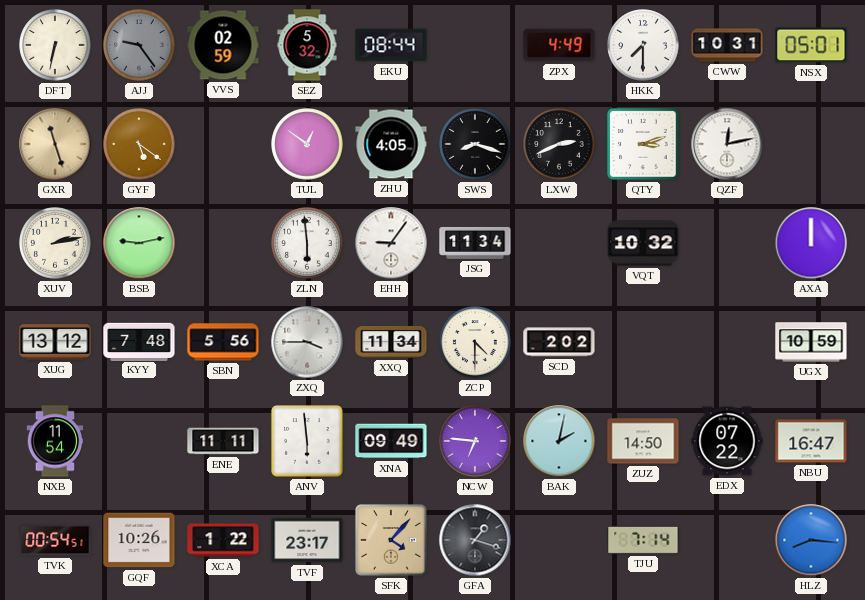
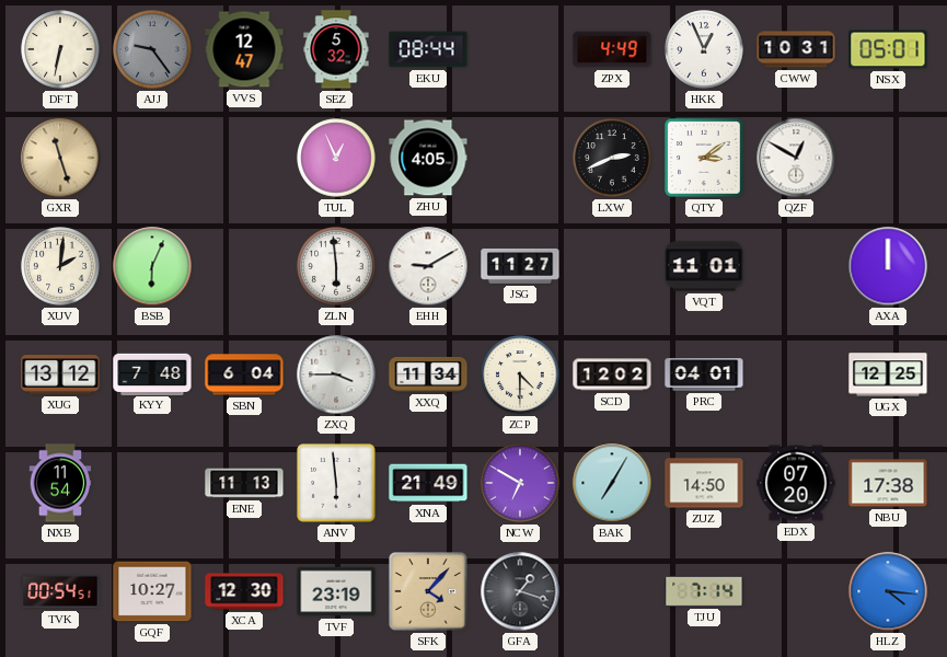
VVS: 02:59 -> 12:47
HKK: 7:30 -> 12:56
GYF: 5:21 -> none
TUL: 12:51 -> 12:56
SWS: 8:18 -> none
QTY: 3:12 -> 3:09
QZF: 12:13 -> 12:50
XUV: 2:13 -> 2:01
BSB: 9:13 -> 6:04
EHH: 9:06 -> 9:10
JSG: 11:34 -> 11:27
VQT: 10:32 -> 11:01
SBN: 5:56 -> 6:04
SCD: 2:02 -> 12:02
PRC: none -> 04:01
UGX: 10:59 -> 12:25
ENE: 11:11 -> 11:13
XNA: 09:49 -> 21:49
NCW: 6:46 -> 6:50
BAK: 2:02 -> 7:05
EDX: 07:22 -> 07:20
NBU: 16:47 -> 17:38
GQF: 10:26 -> 10:27
XCA: 1:22 -> 12:30
TVF: 23:17 -> 23:19
HLZ: 8:16 -> 4:16
